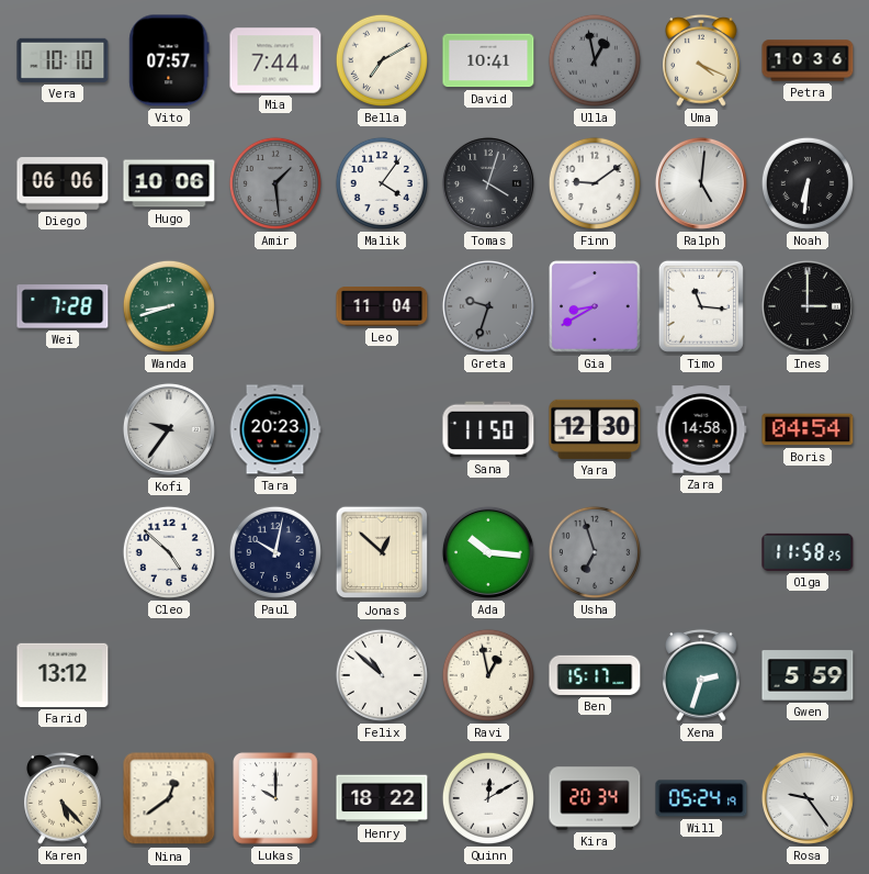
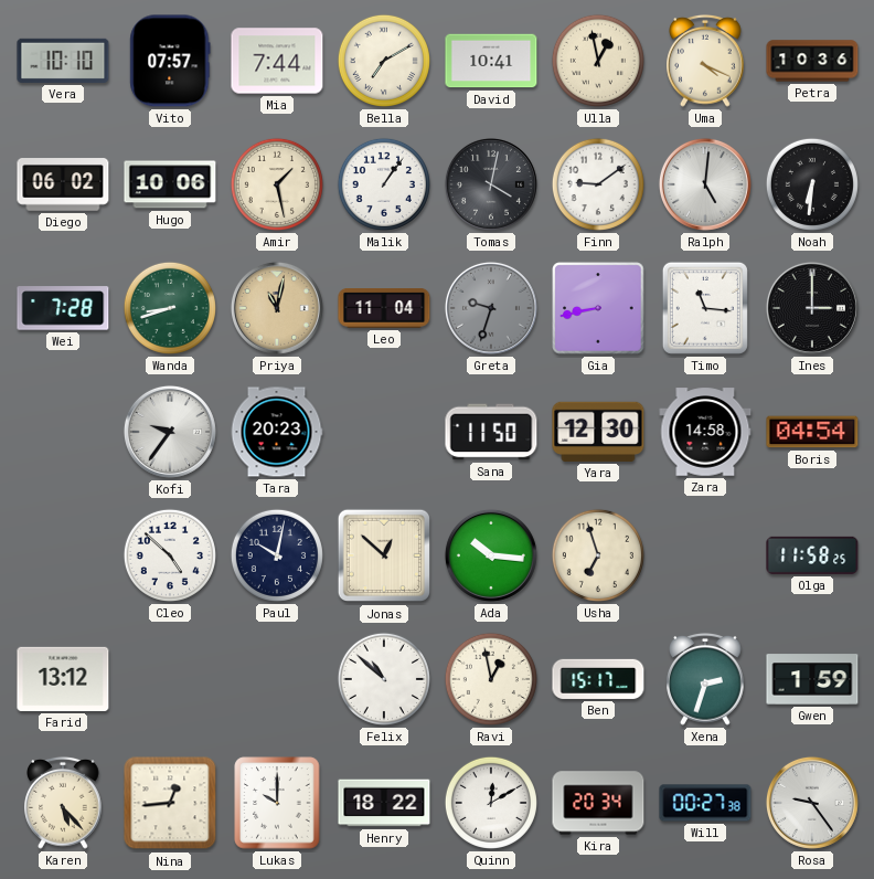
Ulla dial: grey -> cream
Diego: 06:06 -> 06:02
Amir: 1:29 -> 1:28
Amir dial: grey -> cream
Malik: 4:06 -> 1:06
Tomas: 4:03 -> 4:02
Priya: none -> 11:02
Gia: 8:40 -> 8:43
Usha dial: grey -> cream
Gwen: 5:59 -> 1:59
Nina: 12:39 -> 12:44
Will: 05:24 -> 00:27
